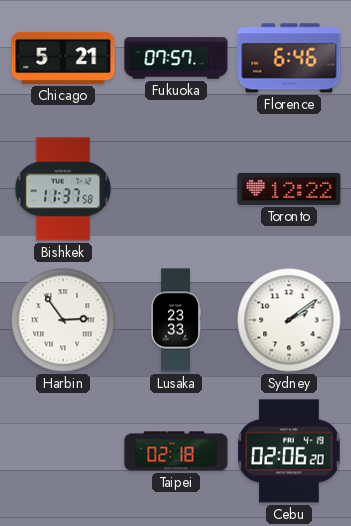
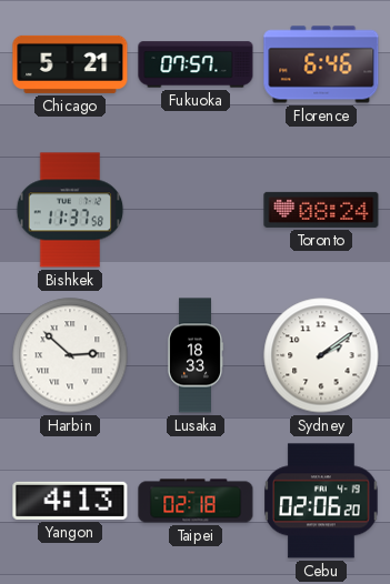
Toronto: 12:22 -> 08:24
Harbin: 2:54 -> 2:52
Lusaka: 23:33 -> 18:33
Yangon: none -> 4:13
